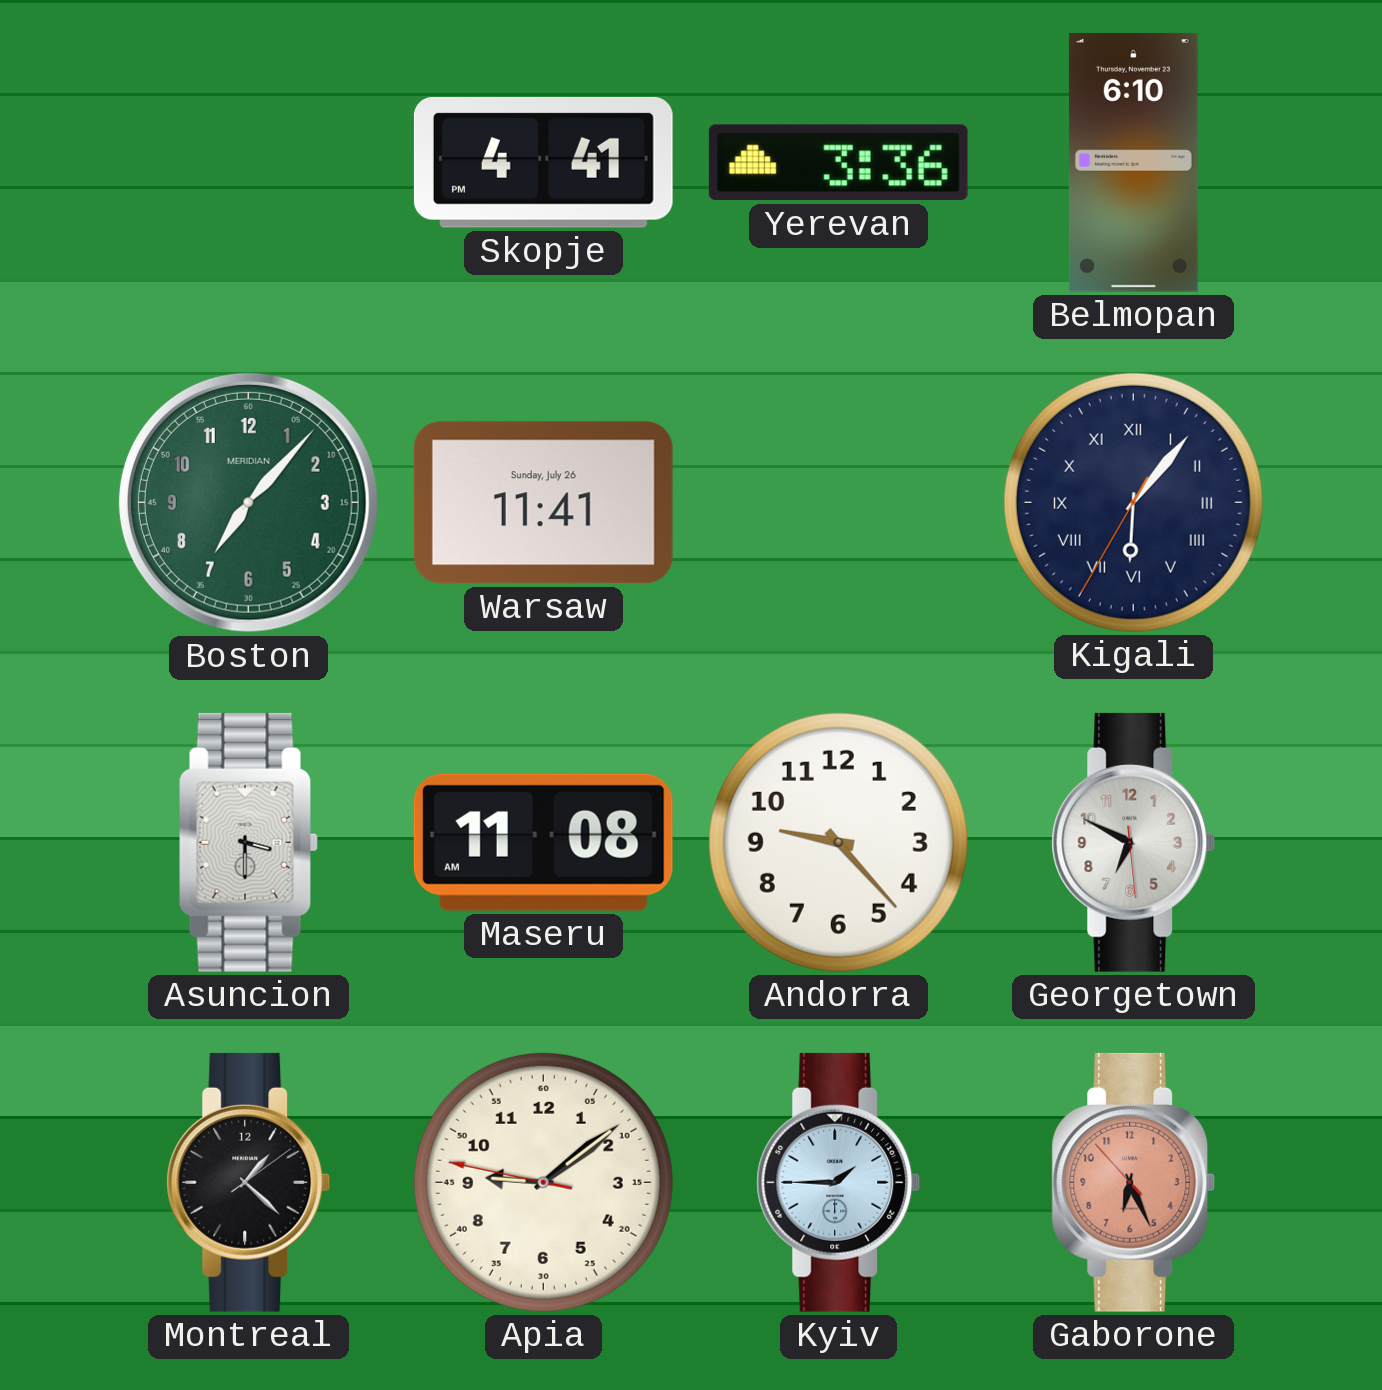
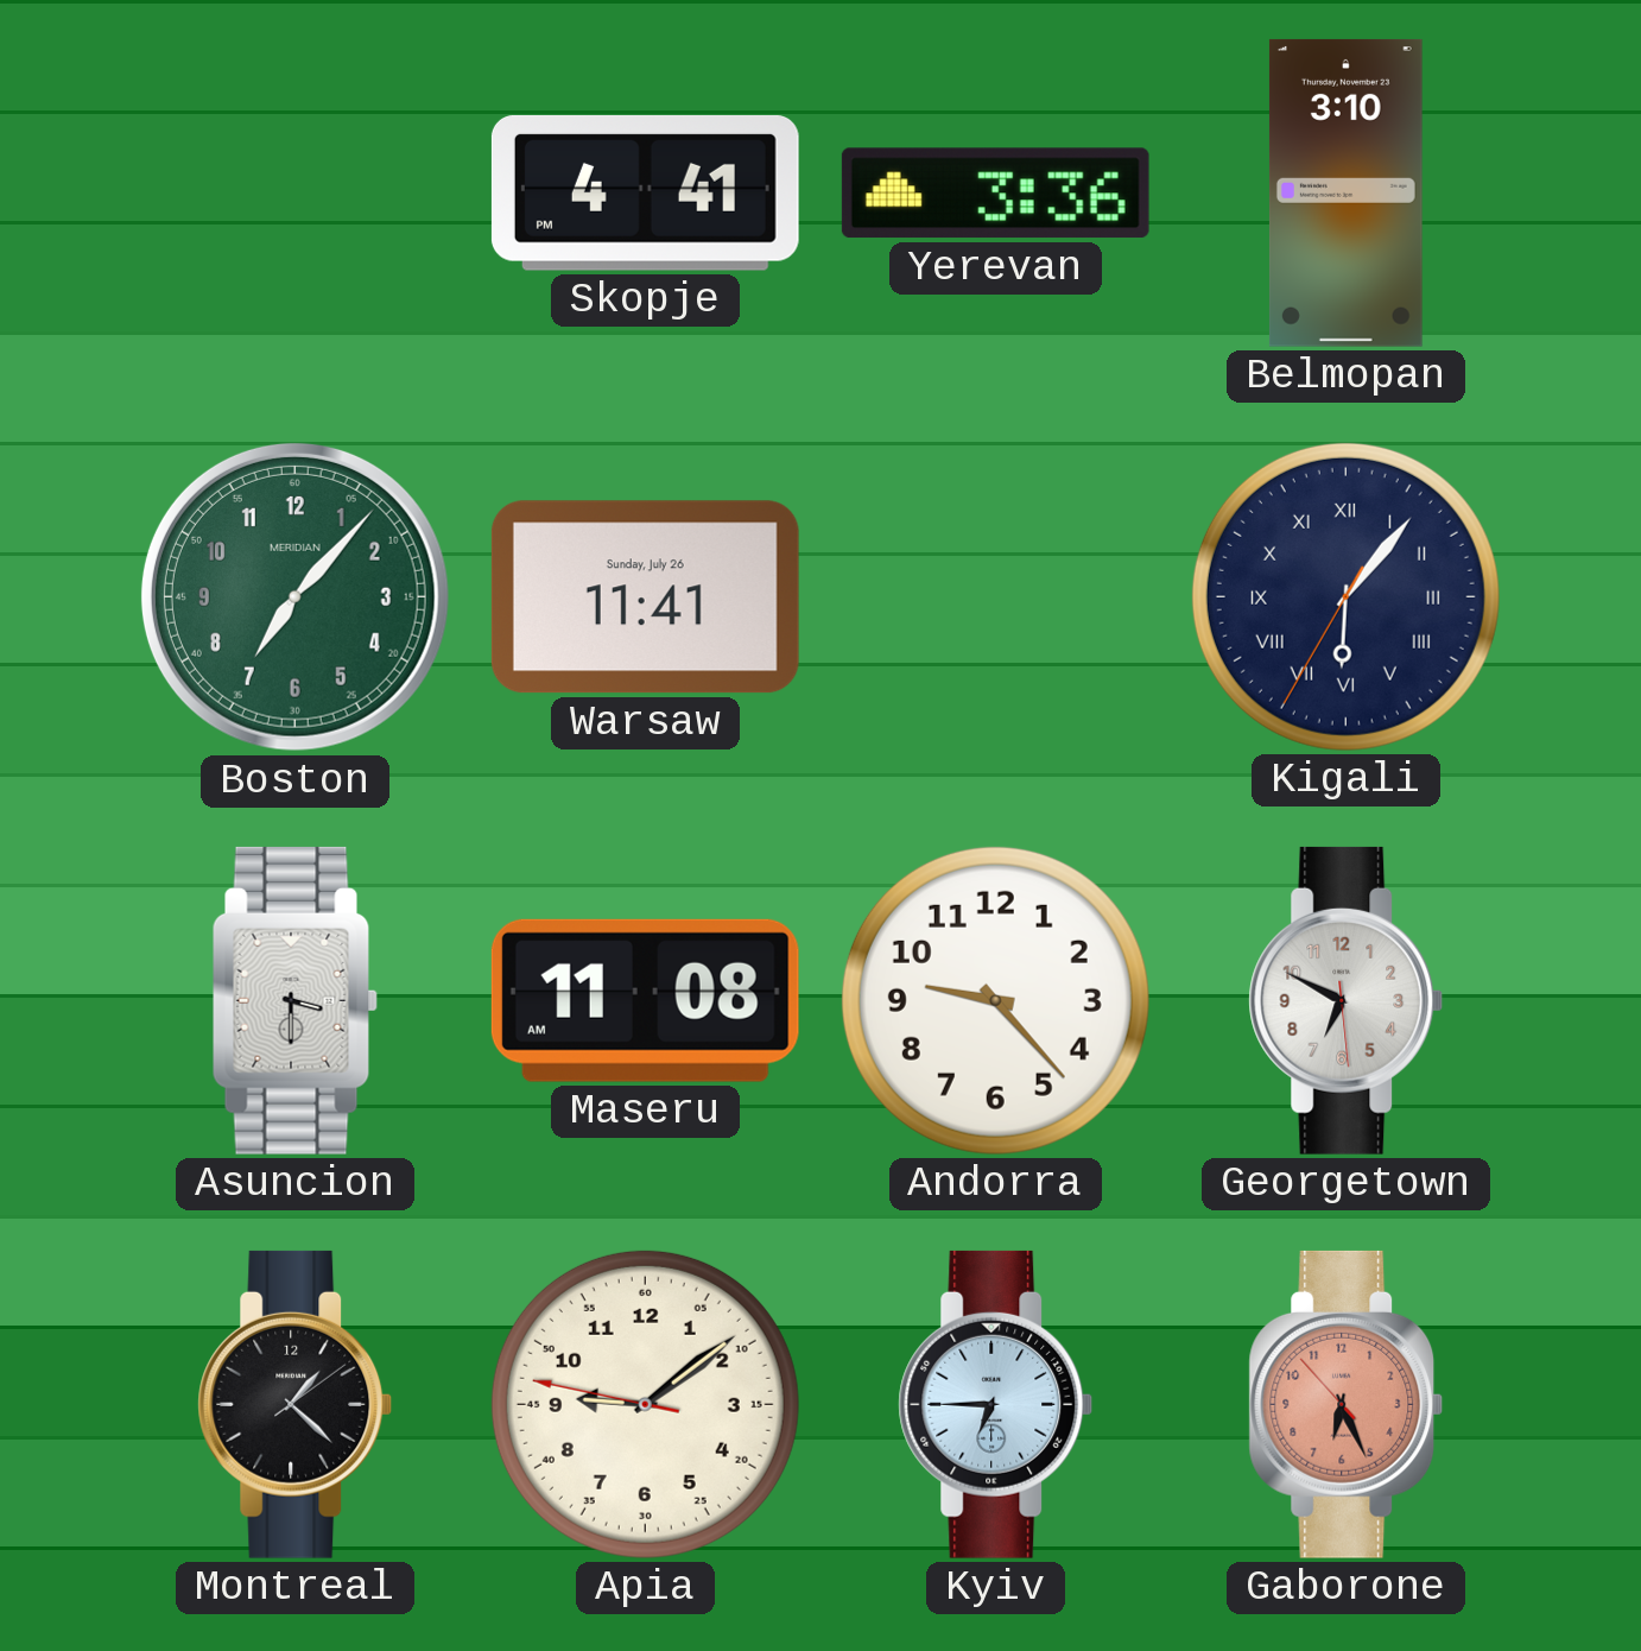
Belmopan: 6:10 -> 3:10
Kyiv: 1:45 -> 6:45
